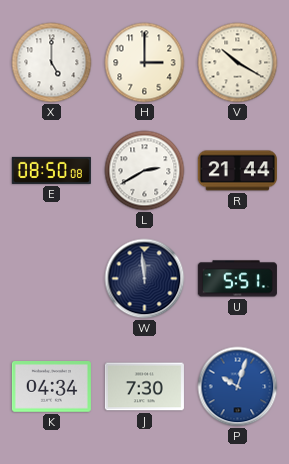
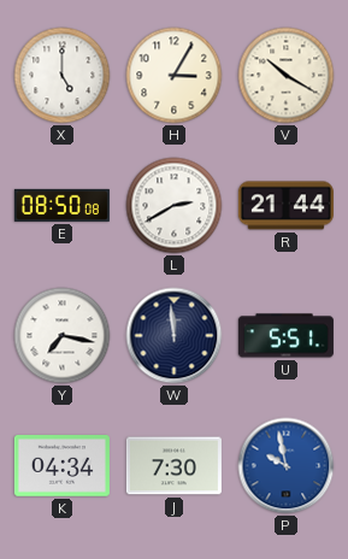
H: 3:00 -> 3:05
Y: none -> 7:17
P: 10:03 -> 9:58
